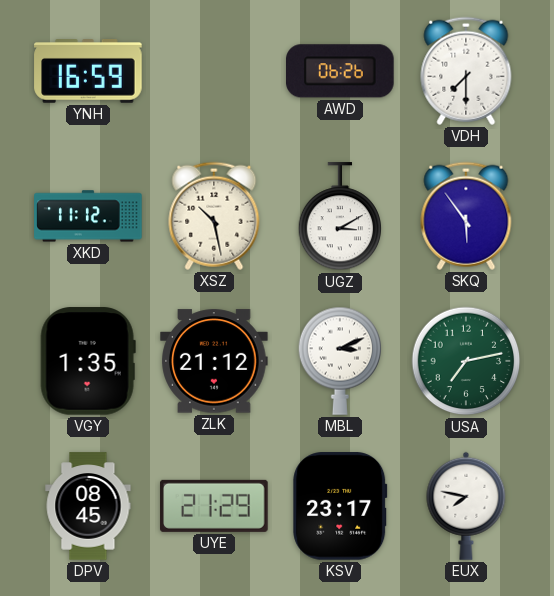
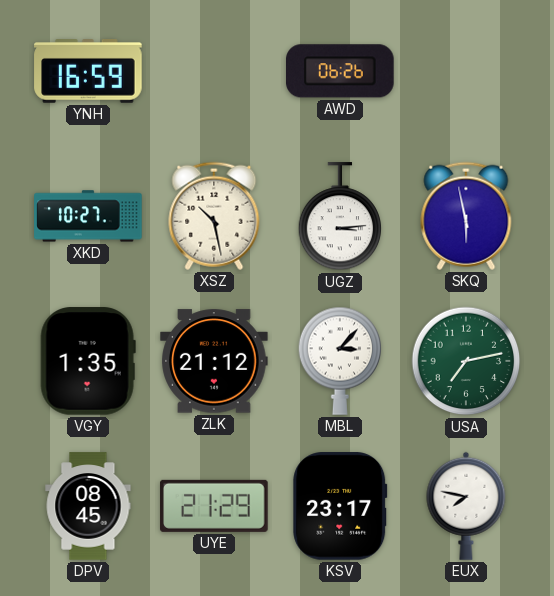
VDH: 7:30 -> none
XKD: 11:12 -> 10:27
UGZ: 3:10 -> 3:14
SKQ: 5:54 -> 5:58
MBL: 3:11 -> 3:07
